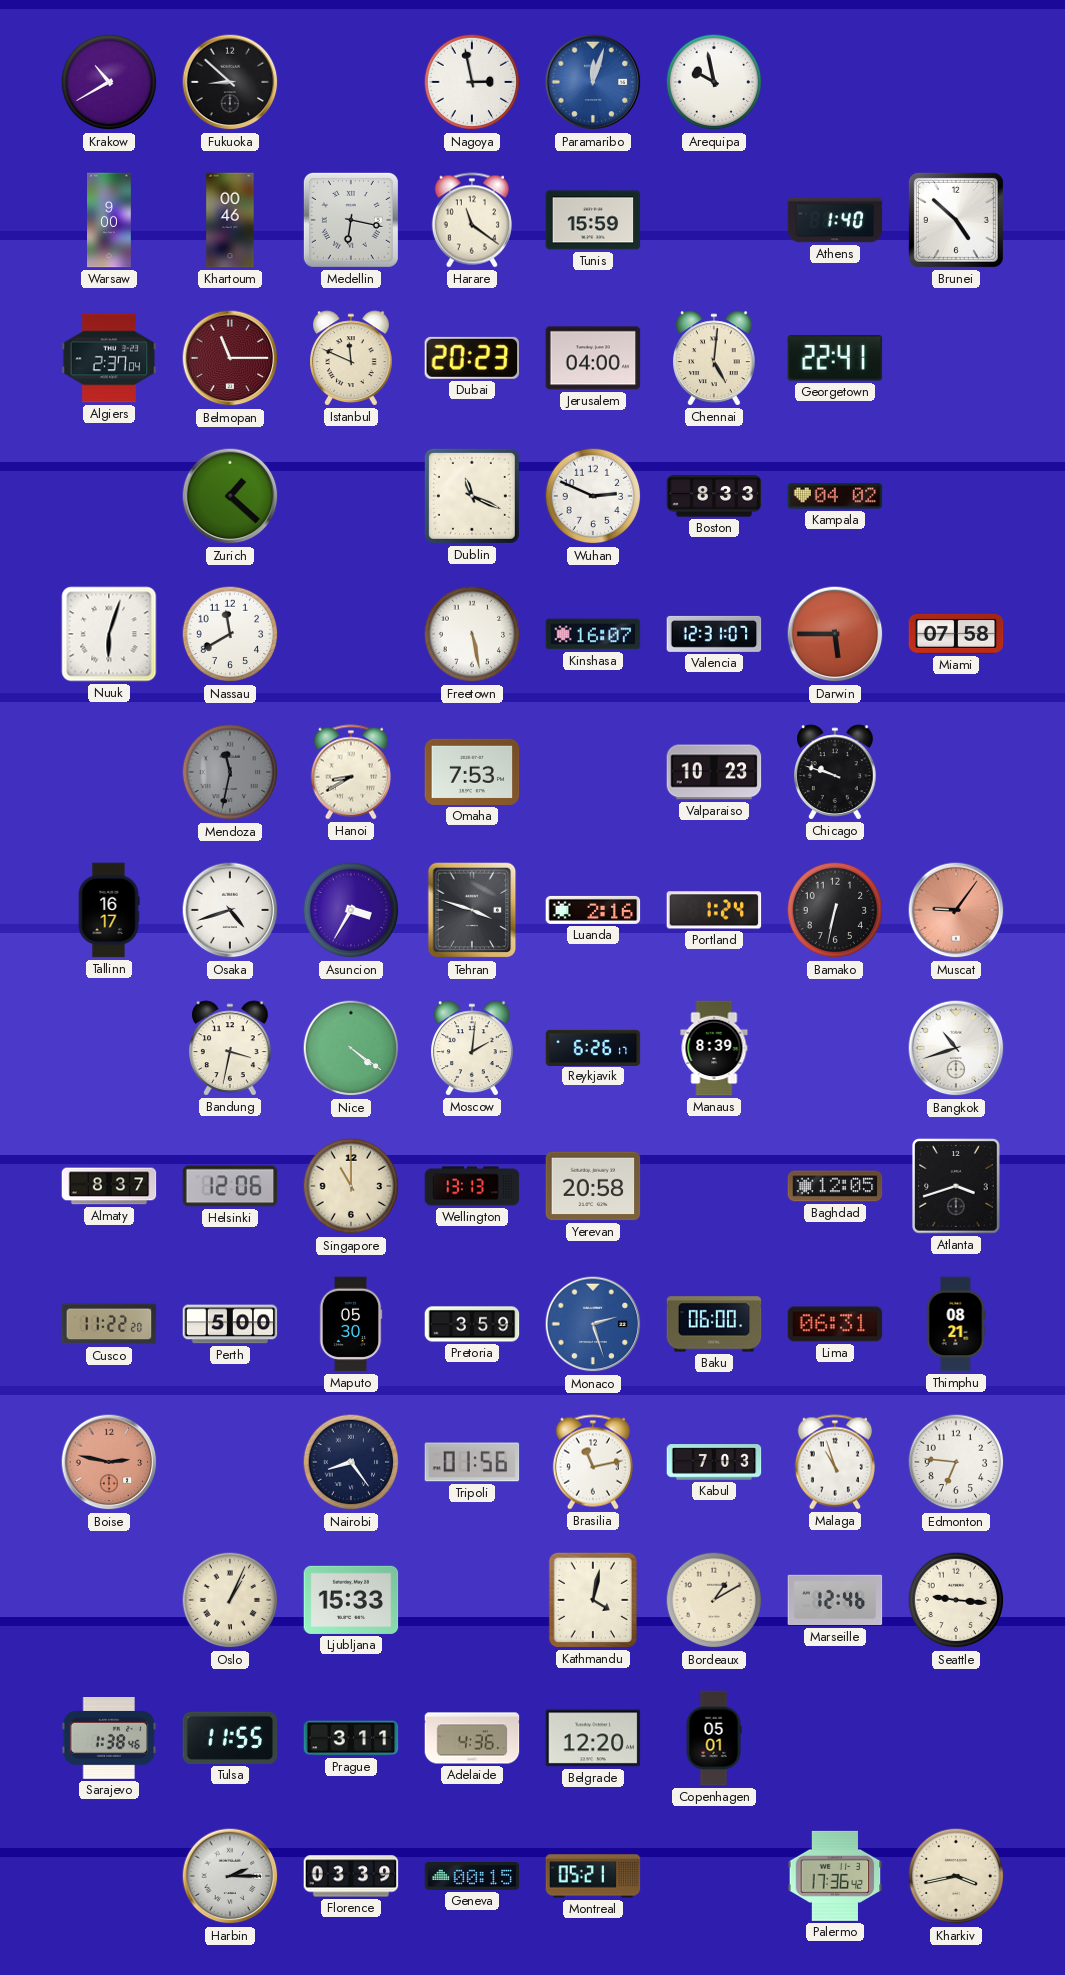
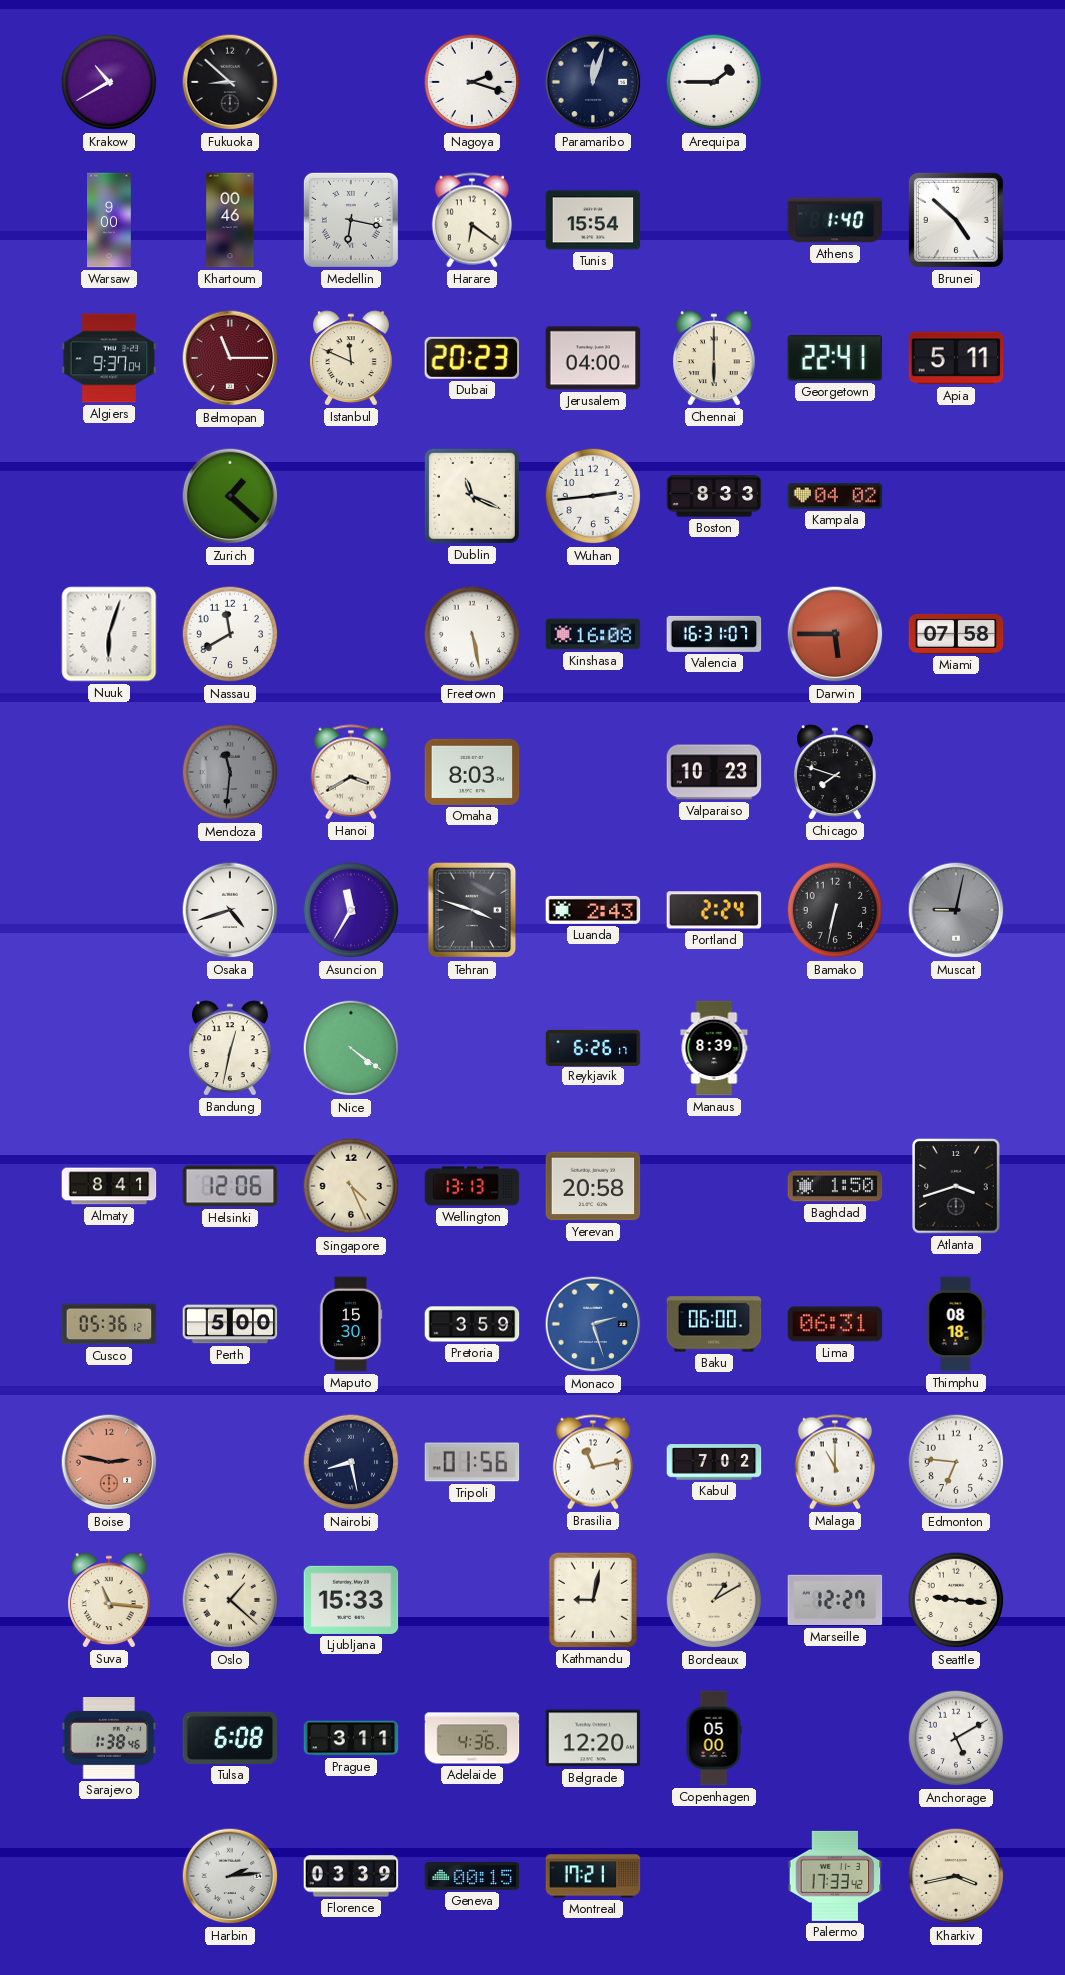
Nagoya: 2:58 -> 2:18
Paramaribo dial: blue -> navy
Arequipa: 9:58 -> 1:45
Harare: 11:21 -> 6:21
Tunis: 15:59 -> 15:54
Algiers: 2:37 -> 9:37
Chennai: 5:01 -> 6:00
Apia: none -> 5:11
Wuhan: 2:49 -> 2:44
Kinshasa: 16:07 -> 16:08
Valencia: 12:31 -> 16:31
Mendoza: 11:32 -> 11:31
Hanoi: 8:40 -> 3:40
Omaha: 7:53 -> 8:03
Chicago: 9:48 -> 7:48
Tallinn: 16:17 -> none
Asuncion: 3:35 -> 11:35
Luanda: 2:16 -> 2:43
Portland: 1:24 -> 2:24
Muscat: 9:06 -> 9:02
Muscat dial: salmon -> grey
Bandung: 3:32 -> 12:32
Moscow: 2:01 -> none
Bangkok: 10:42 -> none
Almaty: 8:37 -> 8:41
Singapore: 11:00 -> 4:26
Baghdad: 12:05 -> 1:50
Cusco: 11:22 -> 05:36
Maputo: 05:30 -> 15:30
Thimphu: 08:21 -> 08:18
Nairobi: 8:24 -> 8:28
Kabul: 7:03 -> 7:02
Malaga: 10:57 -> 11:00
Suva: none -> 11:16
Oslo: 1:04 -> 1:22
Kathmandu: 4:02 -> 9:02
Marseille: 12:46 -> 12:27
Tulsa: 11:55 -> 6:08
Copenhagen: 05:01 -> 05:00
Anchorage: none -> 5:10
Harbin: 2:15 -> 2:14
Montreal: 05:21 -> 17:21
Palermo: 17:36 -> 17:33
